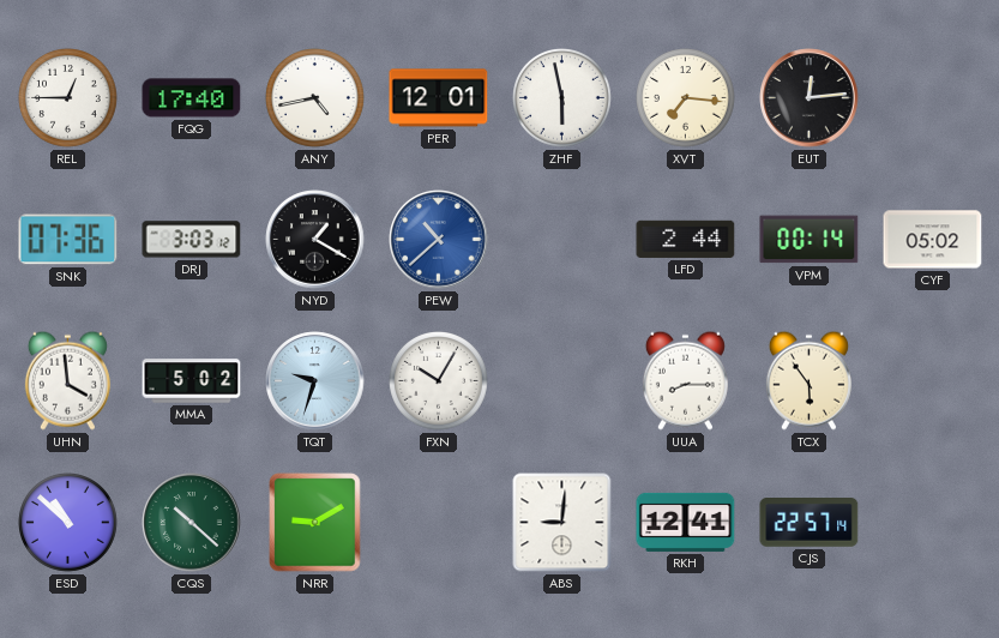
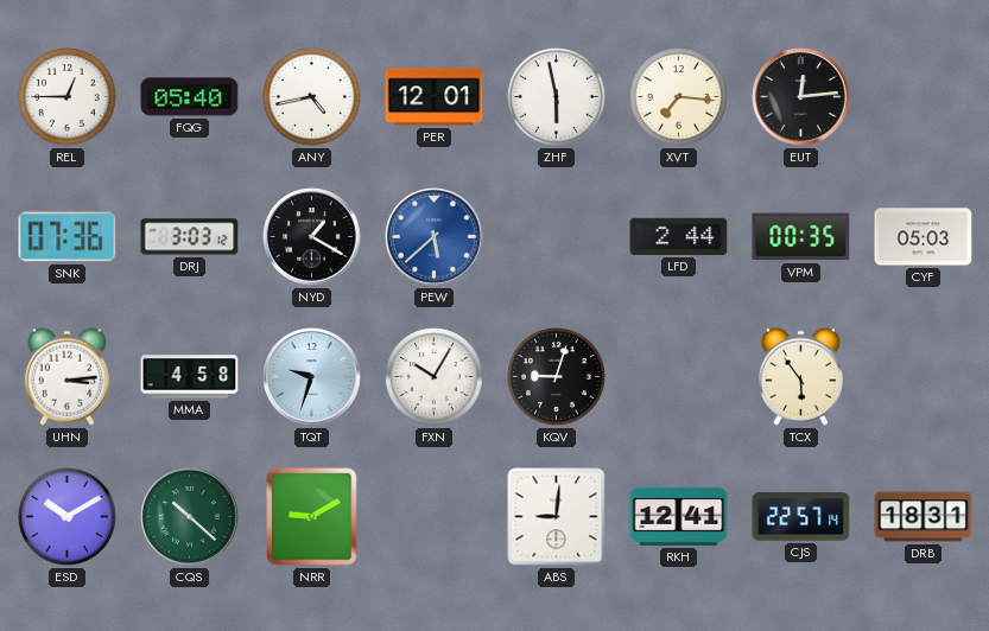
FQG: 17:40 -> 05:40
PEW: 10:38 -> 5:38
VPM: 00:14 -> 00:35
CYF: 05:02 -> 05:03
UHN: 3:59 -> 3:14
MMA: 5:02 -> 4:58
KQV: none -> 9:03
UUA: 8:15 -> none
ESD: 10:52 -> 10:10
DRB: none -> 18:31
